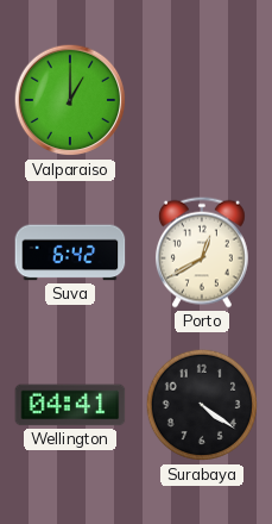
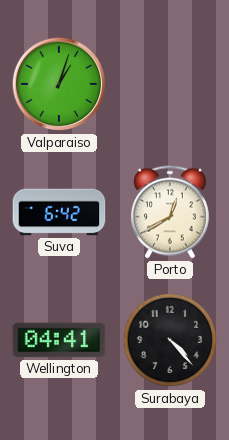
Valparaiso: 1:00 -> 1:03
Surabaya: 4:21 -> 4:23
